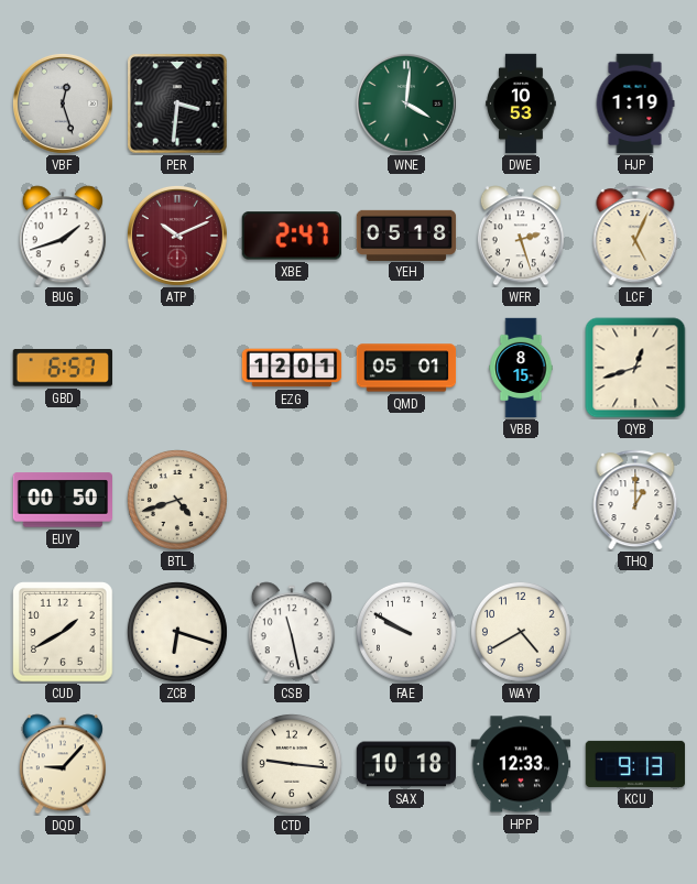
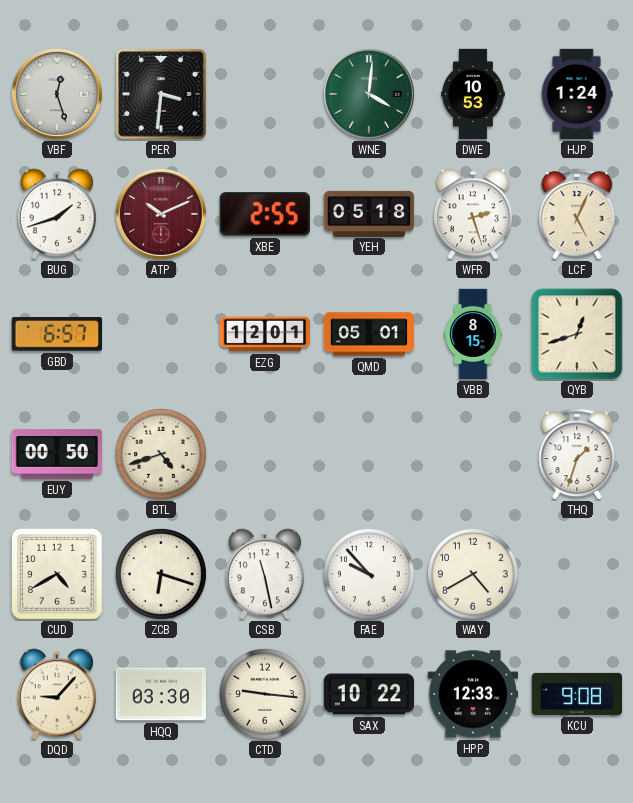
HJP: 1:19 -> 1:24
XBE: 2:47 -> 2:55
THQ: 1:00 -> 1:33
CUD: 1:40 -> 4:40
FAE: 9:50 -> 9:53
HQQ: none -> 03:30
SAX: 10:18 -> 10:22
KCU: 9:13 -> 9:08
